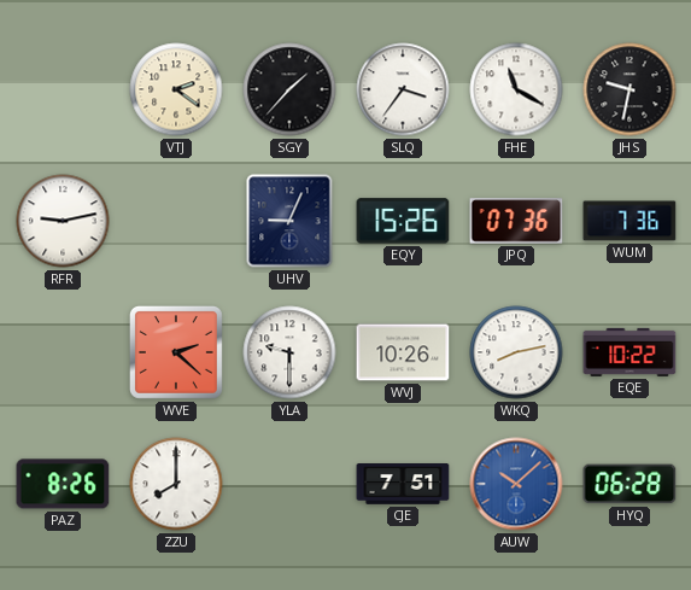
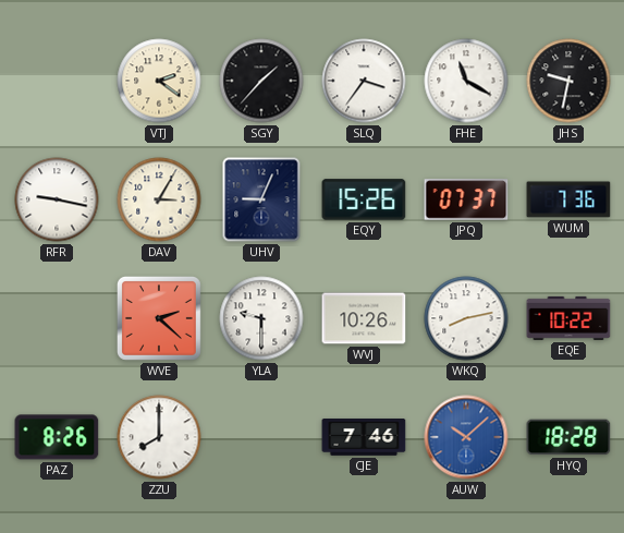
RFR: 9:13 -> 9:17
DAV: none -> 3:05
JPQ: 07:36 -> 07:37
CJE: 7:51 -> 7:46
HYQ: 06:28 -> 18:28
